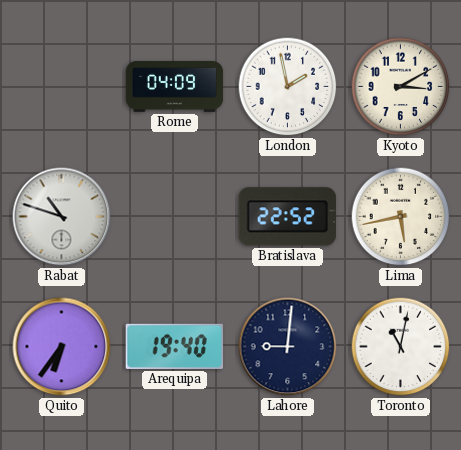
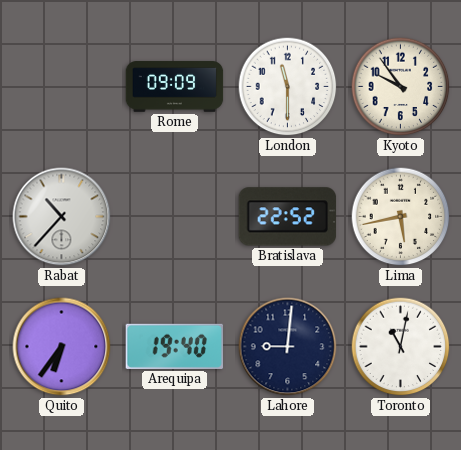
Rome: 04:09 -> 09:09
London: 1:58 -> 11:30
Kyoto: 3:10 -> 9:54
Rabat: 10:48 -> 10:37
